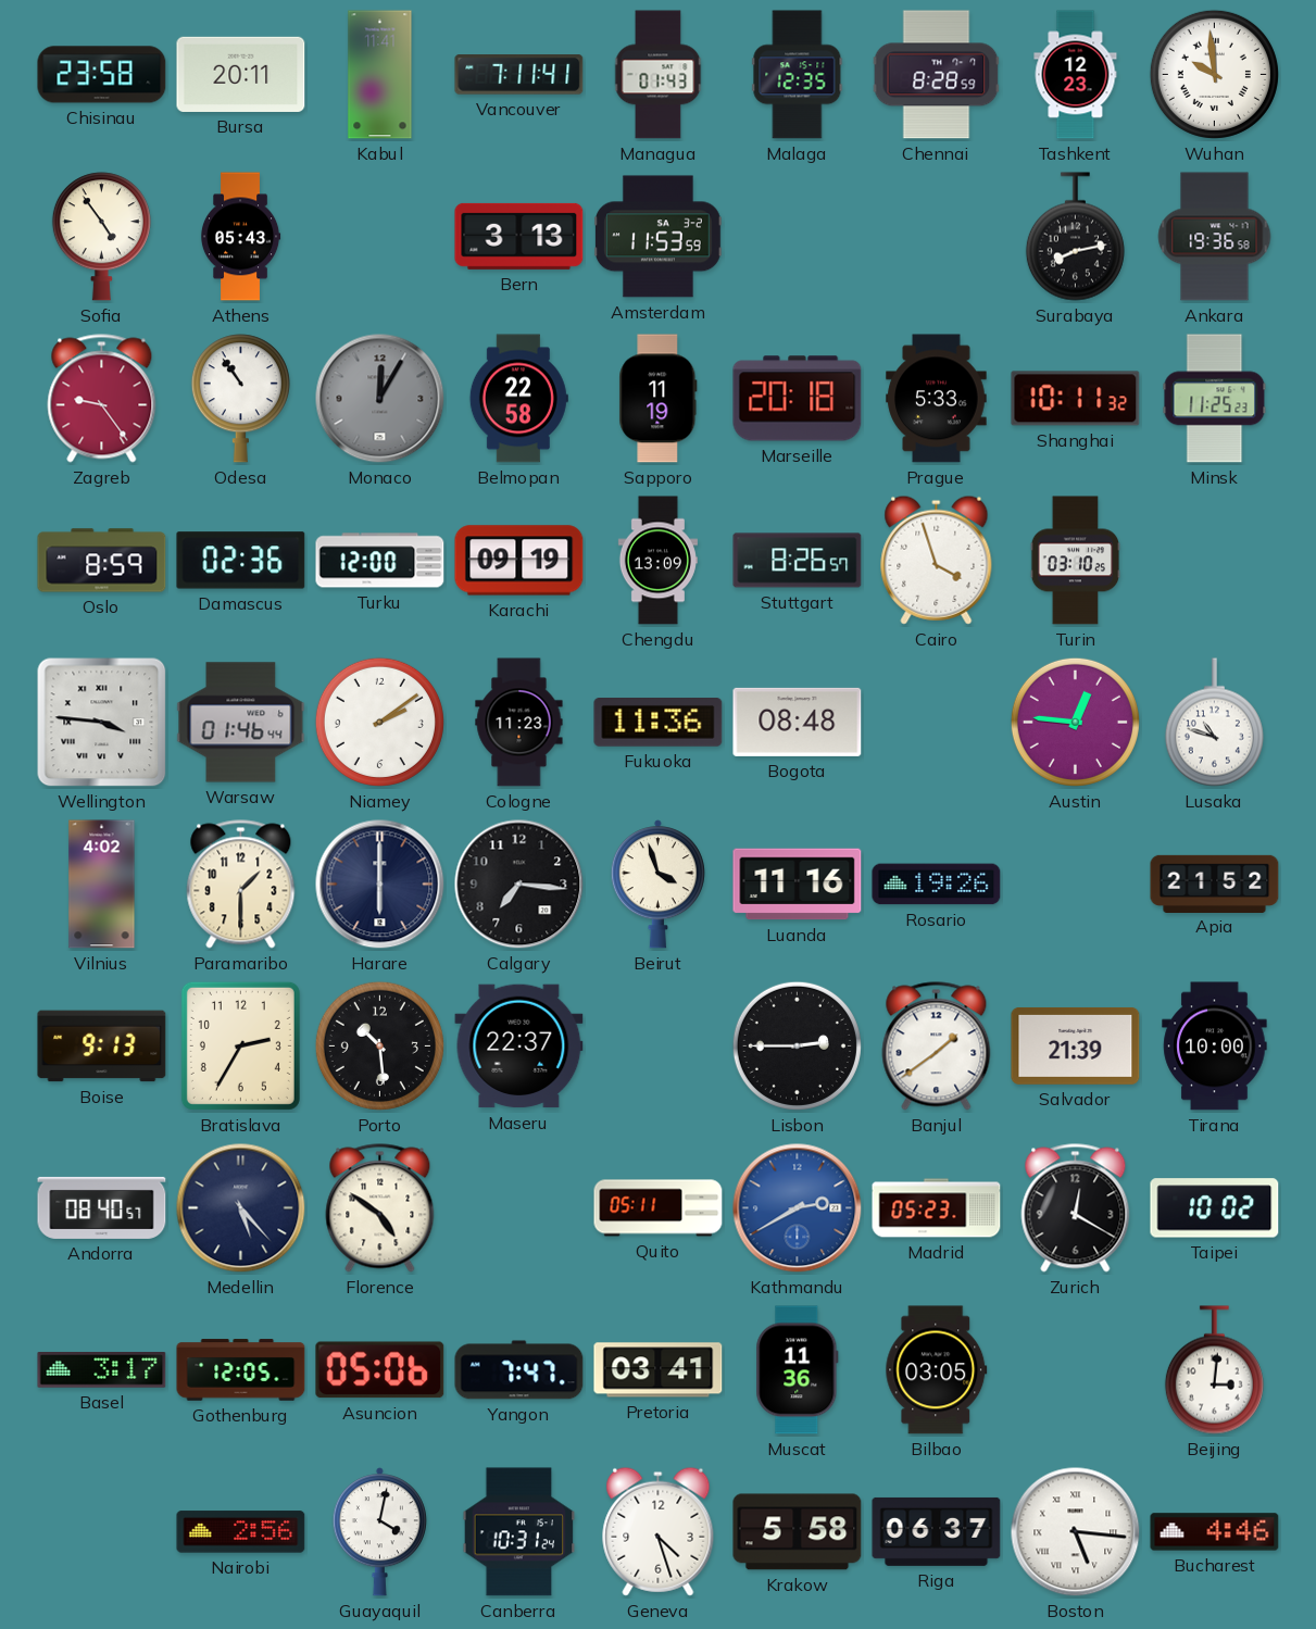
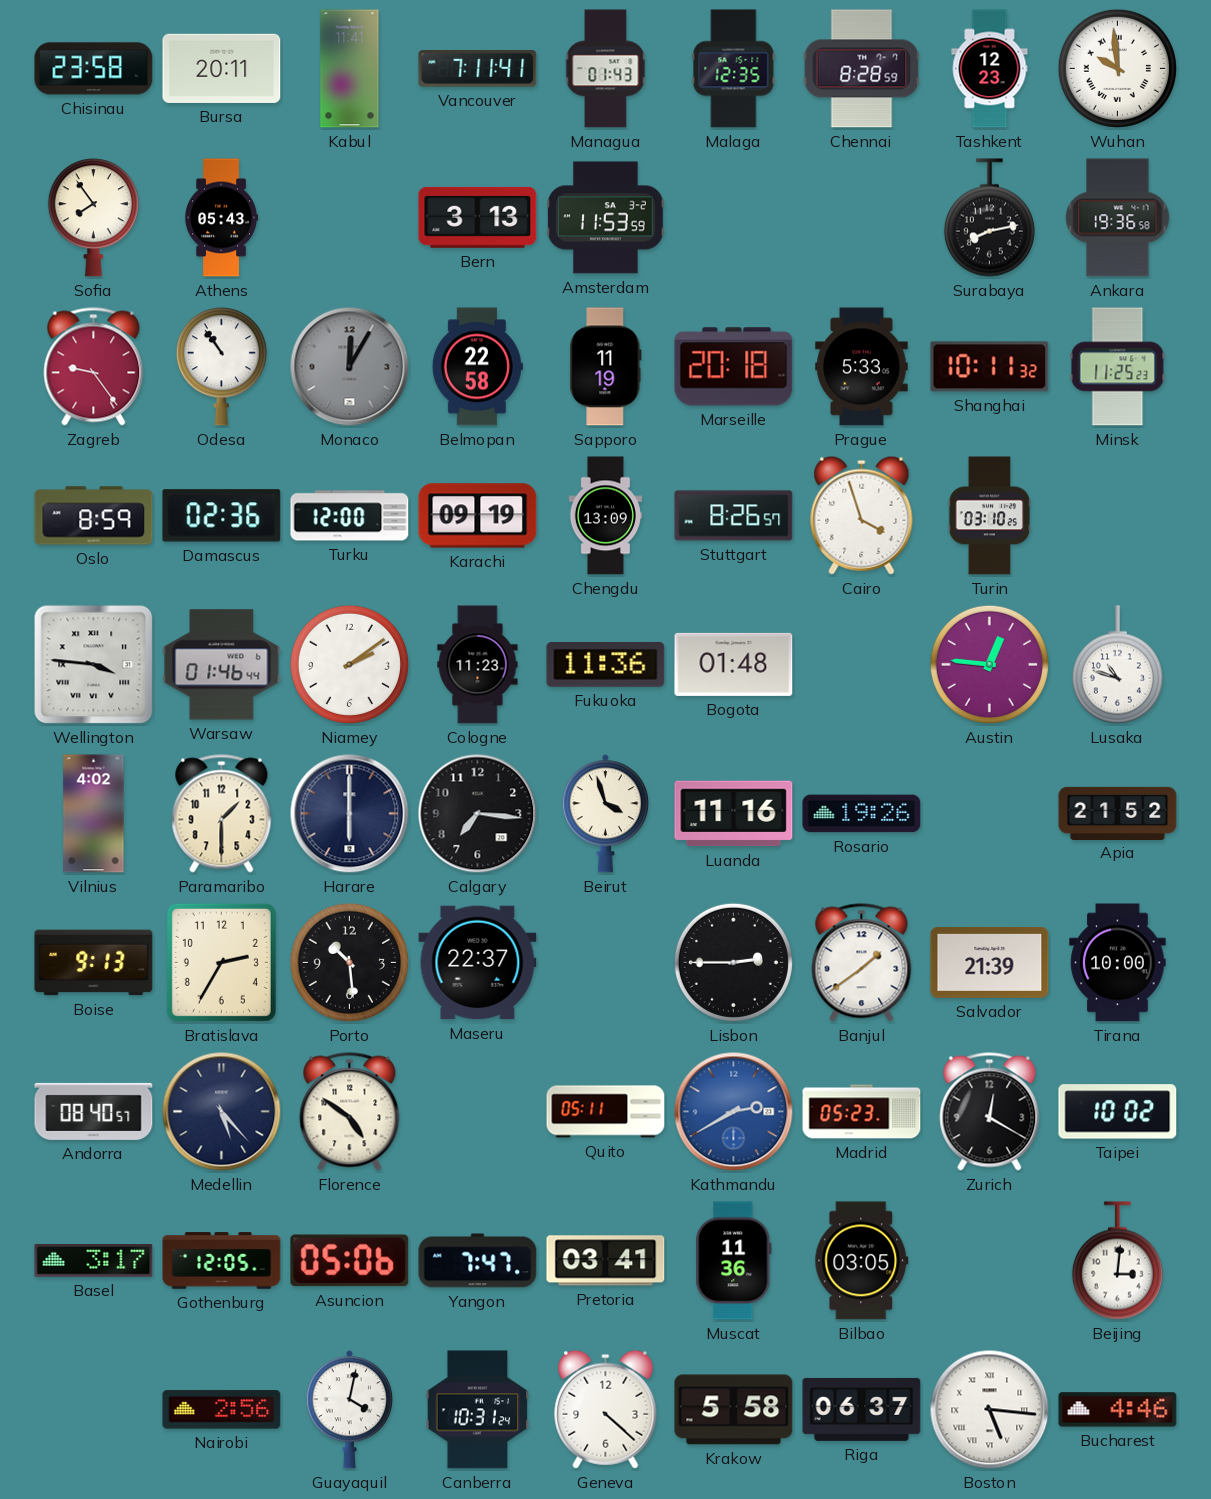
Sofia: 4:54 -> 7:54
Bogota: 08:48 -> 01:48
Geneva: 4:27 -> 4:22
